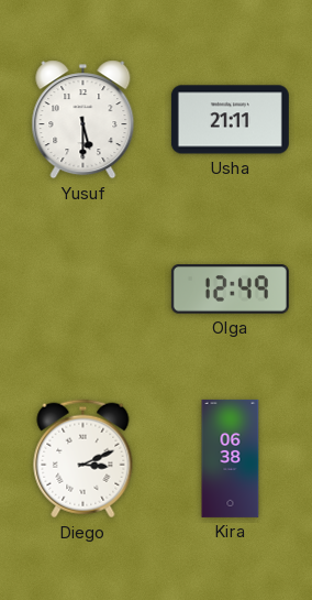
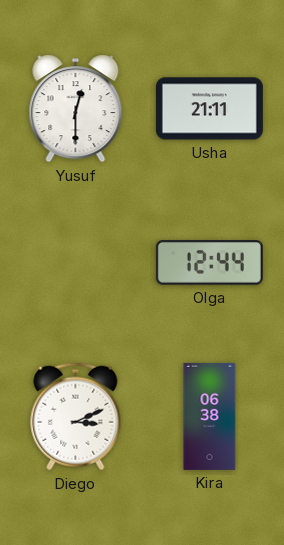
Yusuf: 5:30 -> 12:30
Olga: 12:49 -> 12:44
